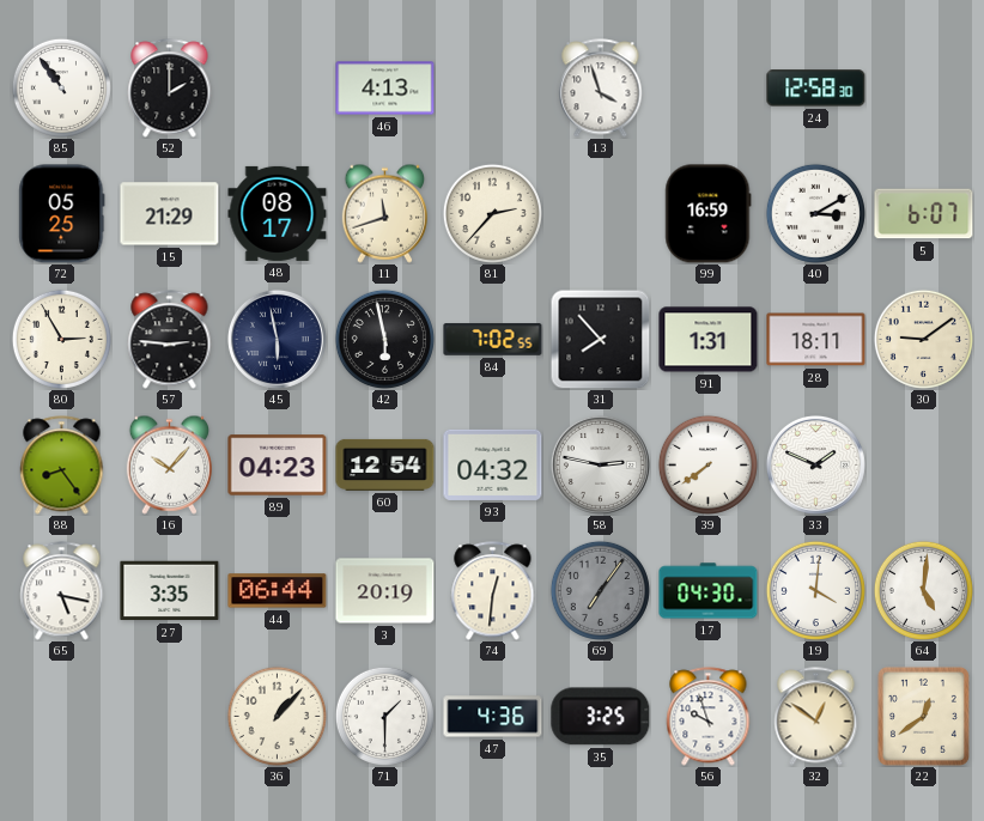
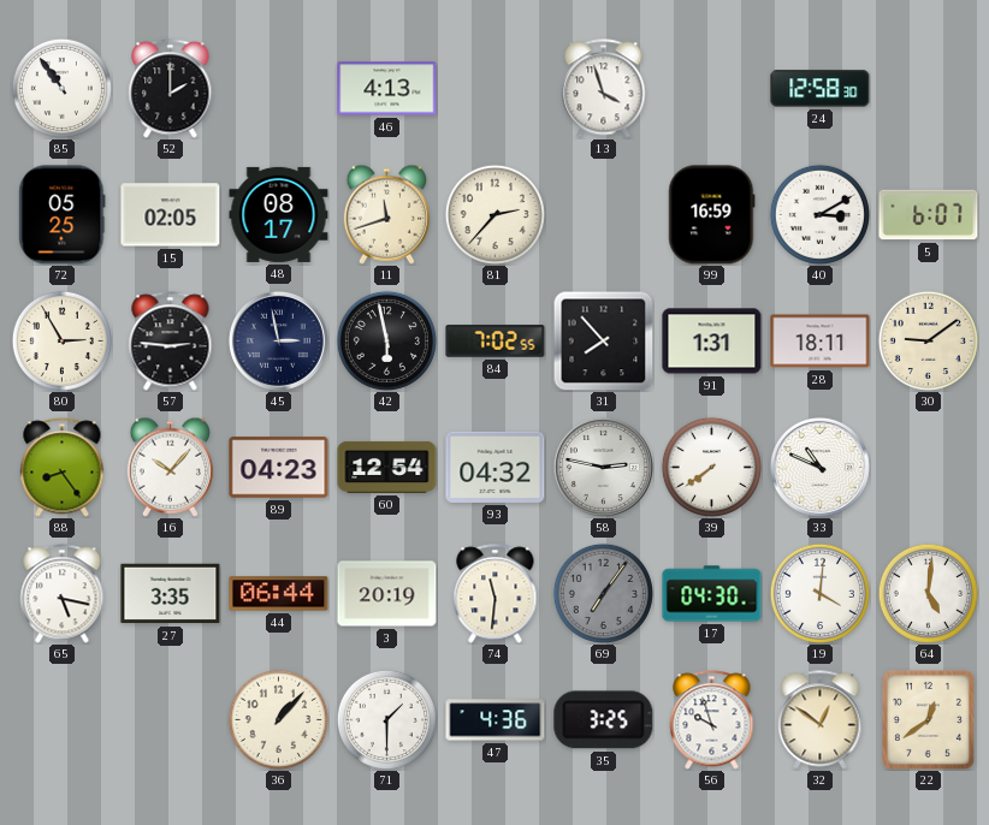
15: 21:29 -> 02:05
45: 5:58 -> 2:58
33: 1:49 -> 10:49
74: 12:31 -> 11:31
